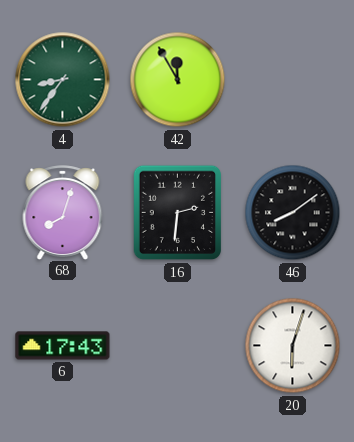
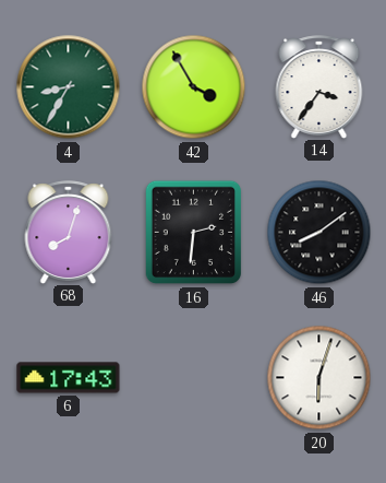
4: 8:36 -> 8:35
42: 11:55 -> 3:55
14: none -> 3:36
